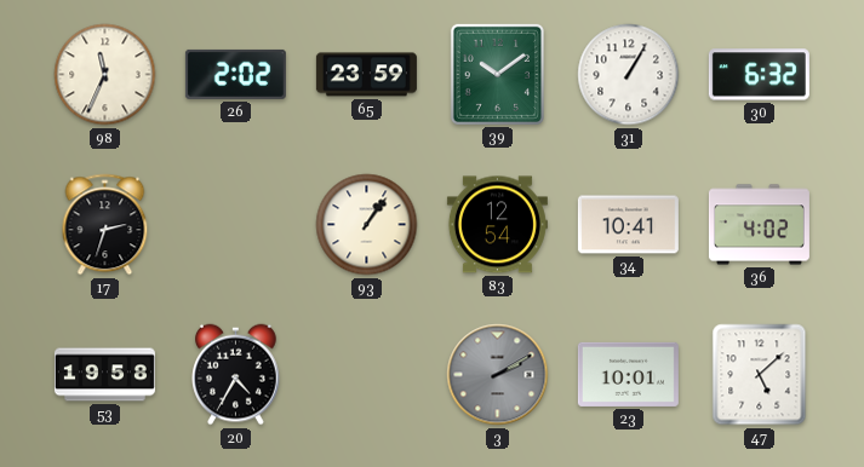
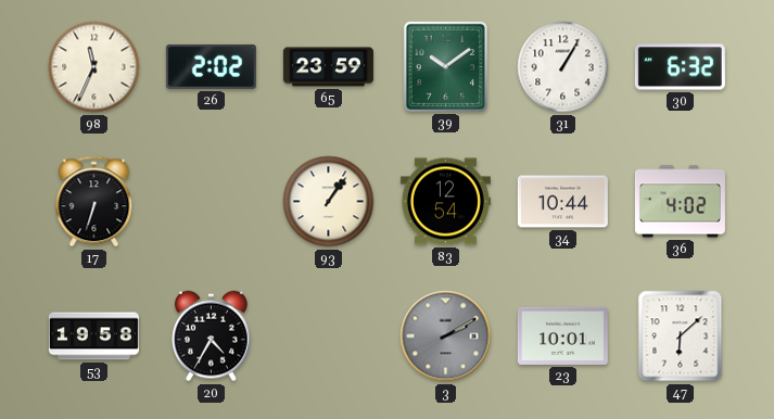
17: 2:33 -> 6:33
34: 10:41 -> 10:44
47: 5:08 -> 6:08
